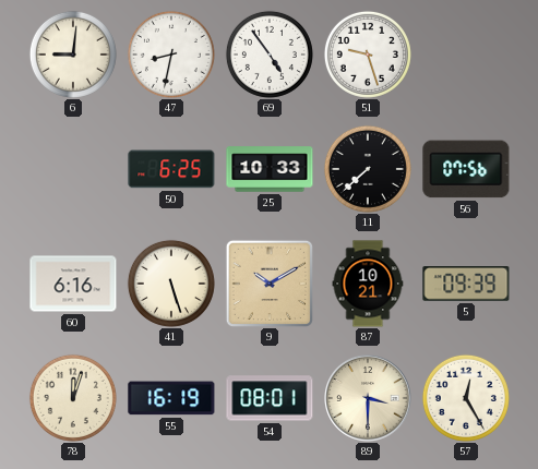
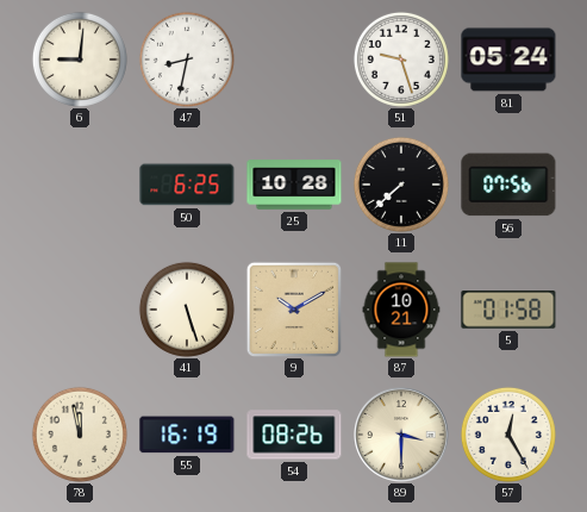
69: 4:54 -> none
81: none -> 05:24
25: 10:33 -> 10:28
60: 6:16 -> none
5: 09:39 -> 01:58
78: 12:03 -> 11:58
54: 08:01 -> 08:26
